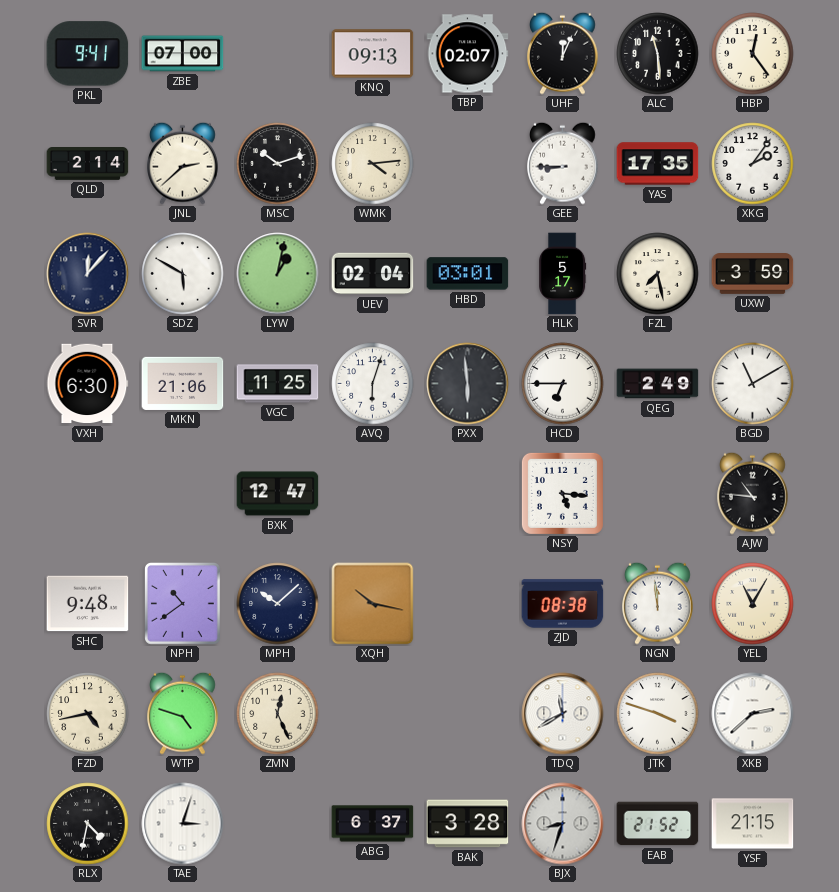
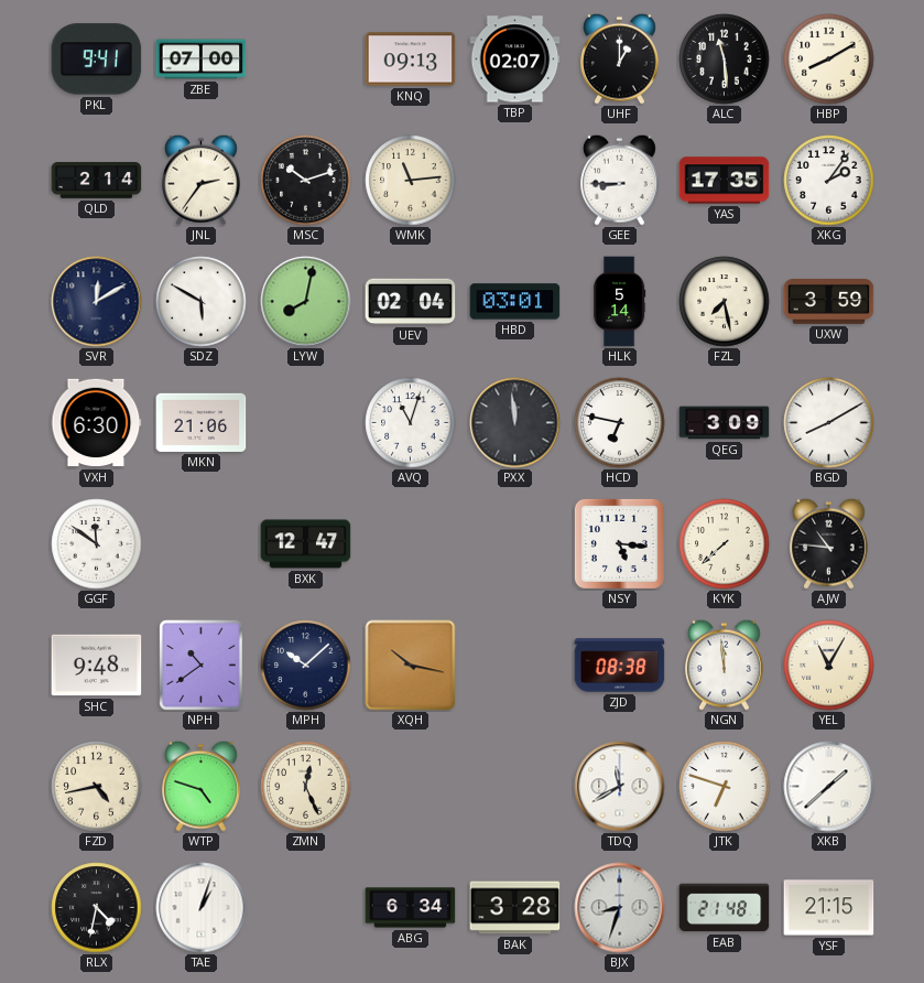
UHF: 12:04 -> 1:00
HBP: 12:24 -> 8:10
JNL: 2:38 -> 2:36
WMK: 4:14 -> 11:14
SVR: 12:07 -> 12:10
LYW: 1:02 -> 8:02
HLK: 5:17 -> 5:14
VGC: 11:25 -> none
AVQ: 6:03 -> 11:03
PXX: 5:59 -> 11:59
HCD: 6:45 -> 6:47
QEG: 2:49 -> 3:09
BGD: 11:10 -> 8:10
GGF: none -> 11:51
KYK: none -> 7:38
JTK: 3:48 -> 6:48
XKB: 2:38 -> 1:38
TAE: 3:03 -> 1:03
ABG: 6:37 -> 6:34
EAB: 21:52 -> 21:48
